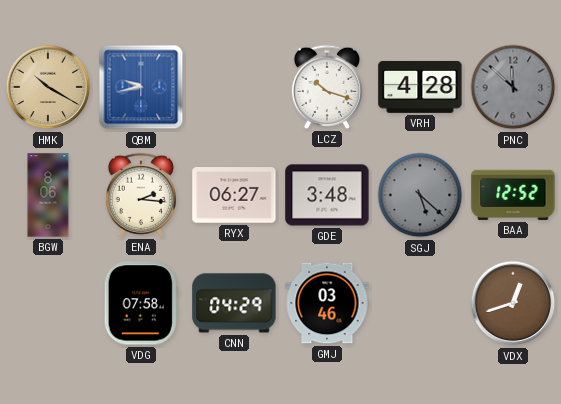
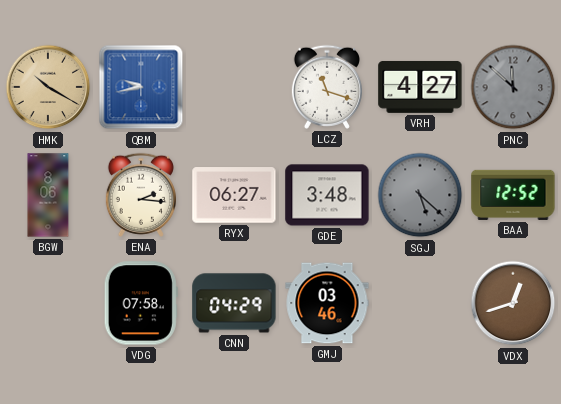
LCZ: 10:18 -> 11:18
VRH: 4:28 -> 4:27
